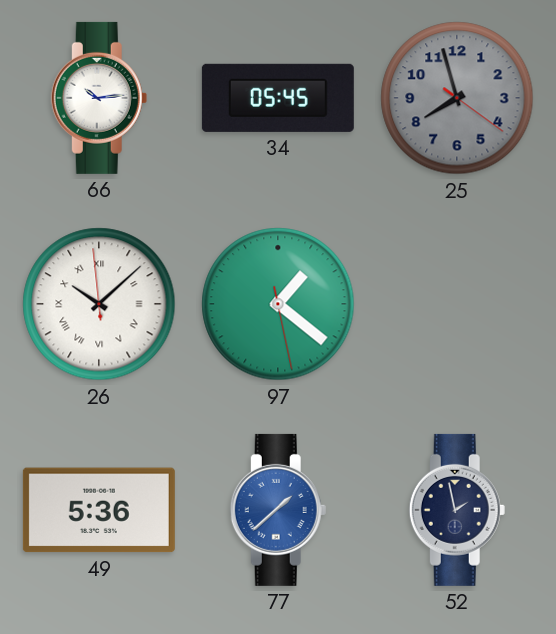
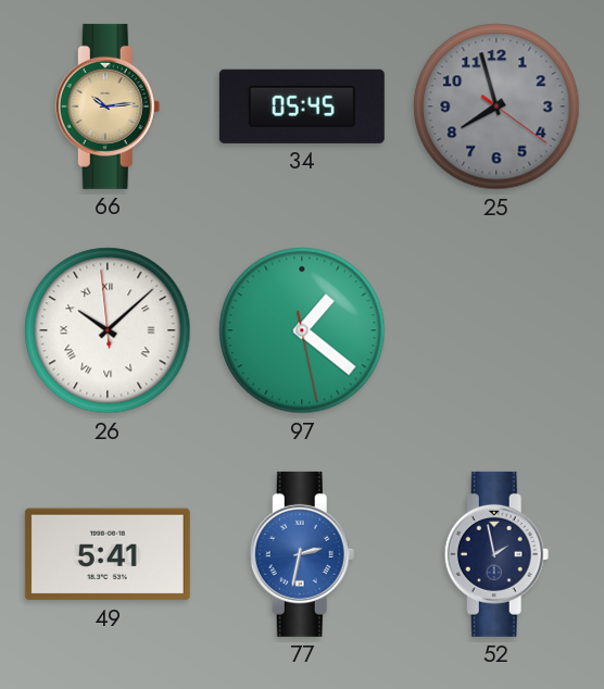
66 dial: white -> champagne
49: 5:36 -> 5:41
77: 1:38 -> 2:32
